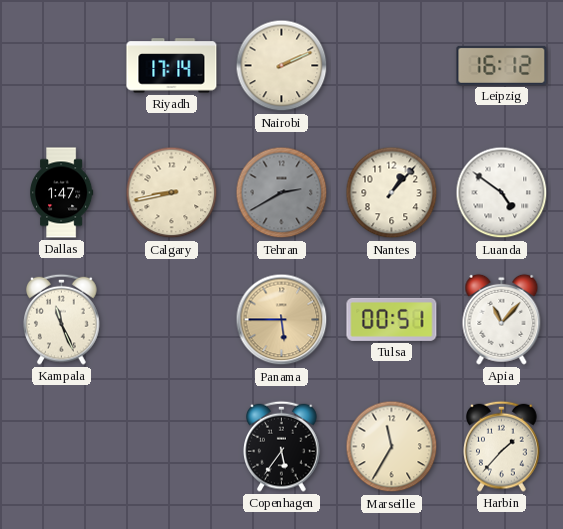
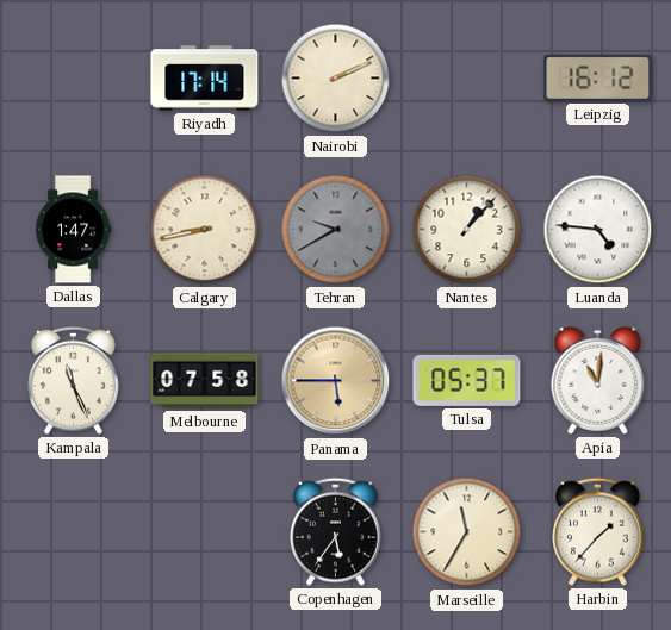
Tehran: 2:40 -> 9:40
Luanda: 4:51 -> 4:46
Melbourne: none -> 07:58
Tulsa: 00:51 -> 05:37
Apia: 11:07 -> 11:01
